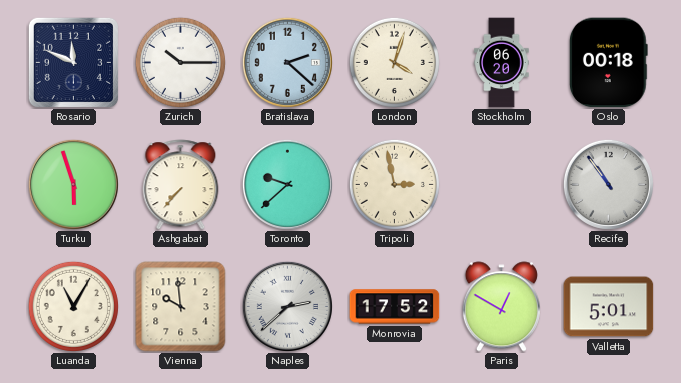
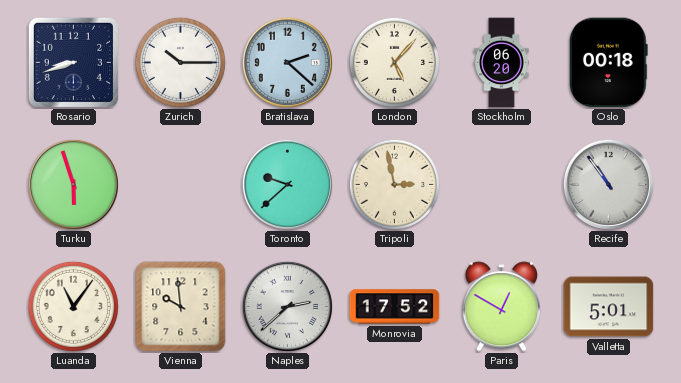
Rosario: 11:49 -> 8:42
London: 4:03 -> 5:07
Ashgabat: 7:37 -> none
Luanda: 11:05 -> 11:06
